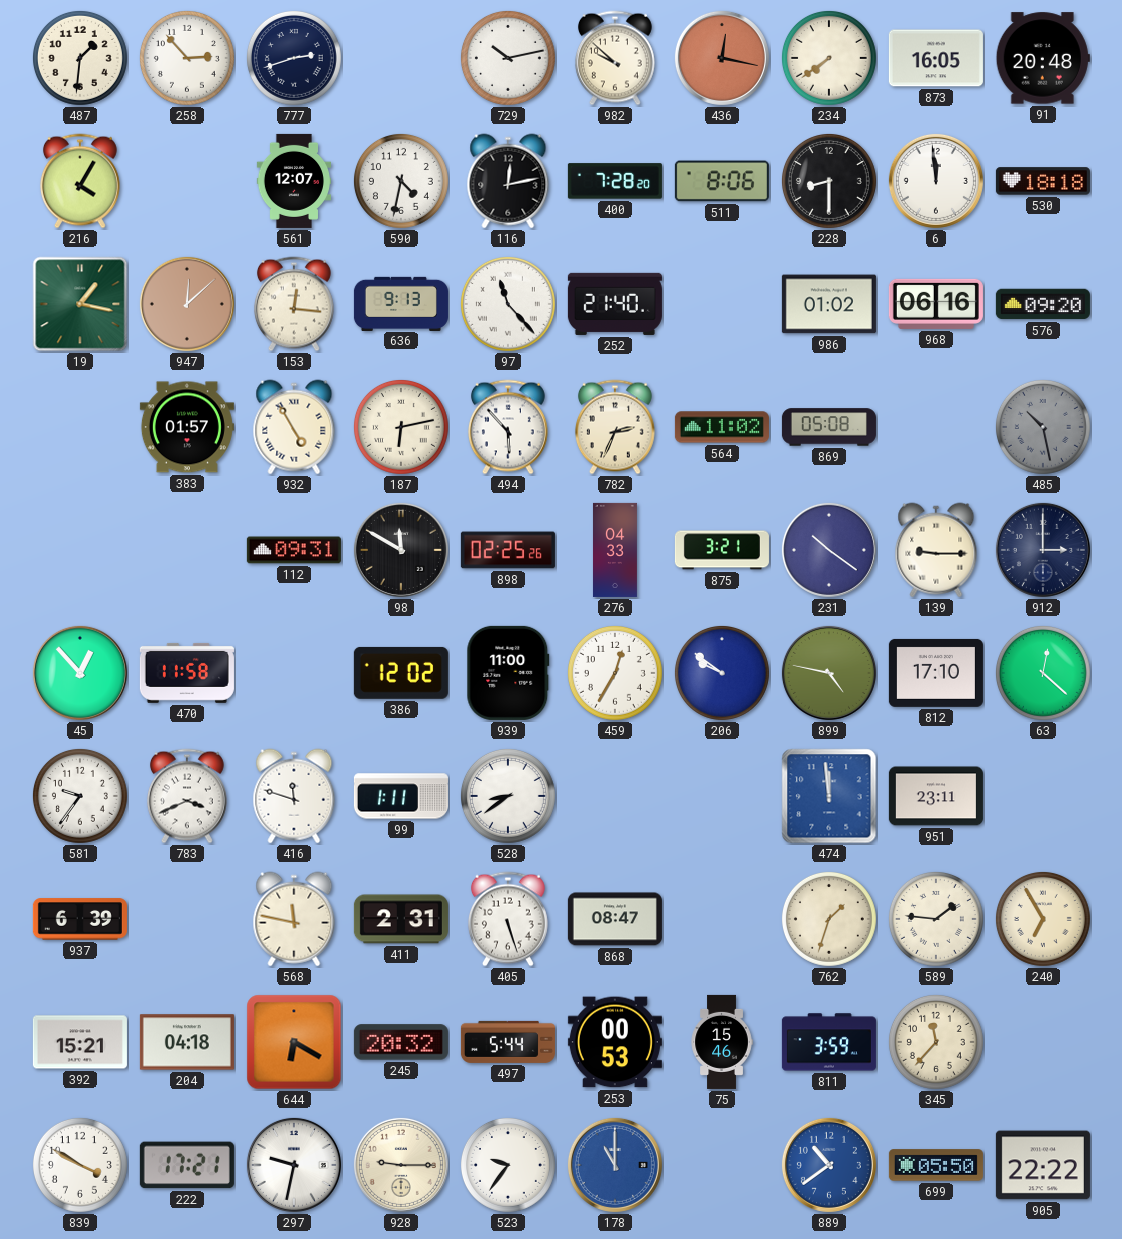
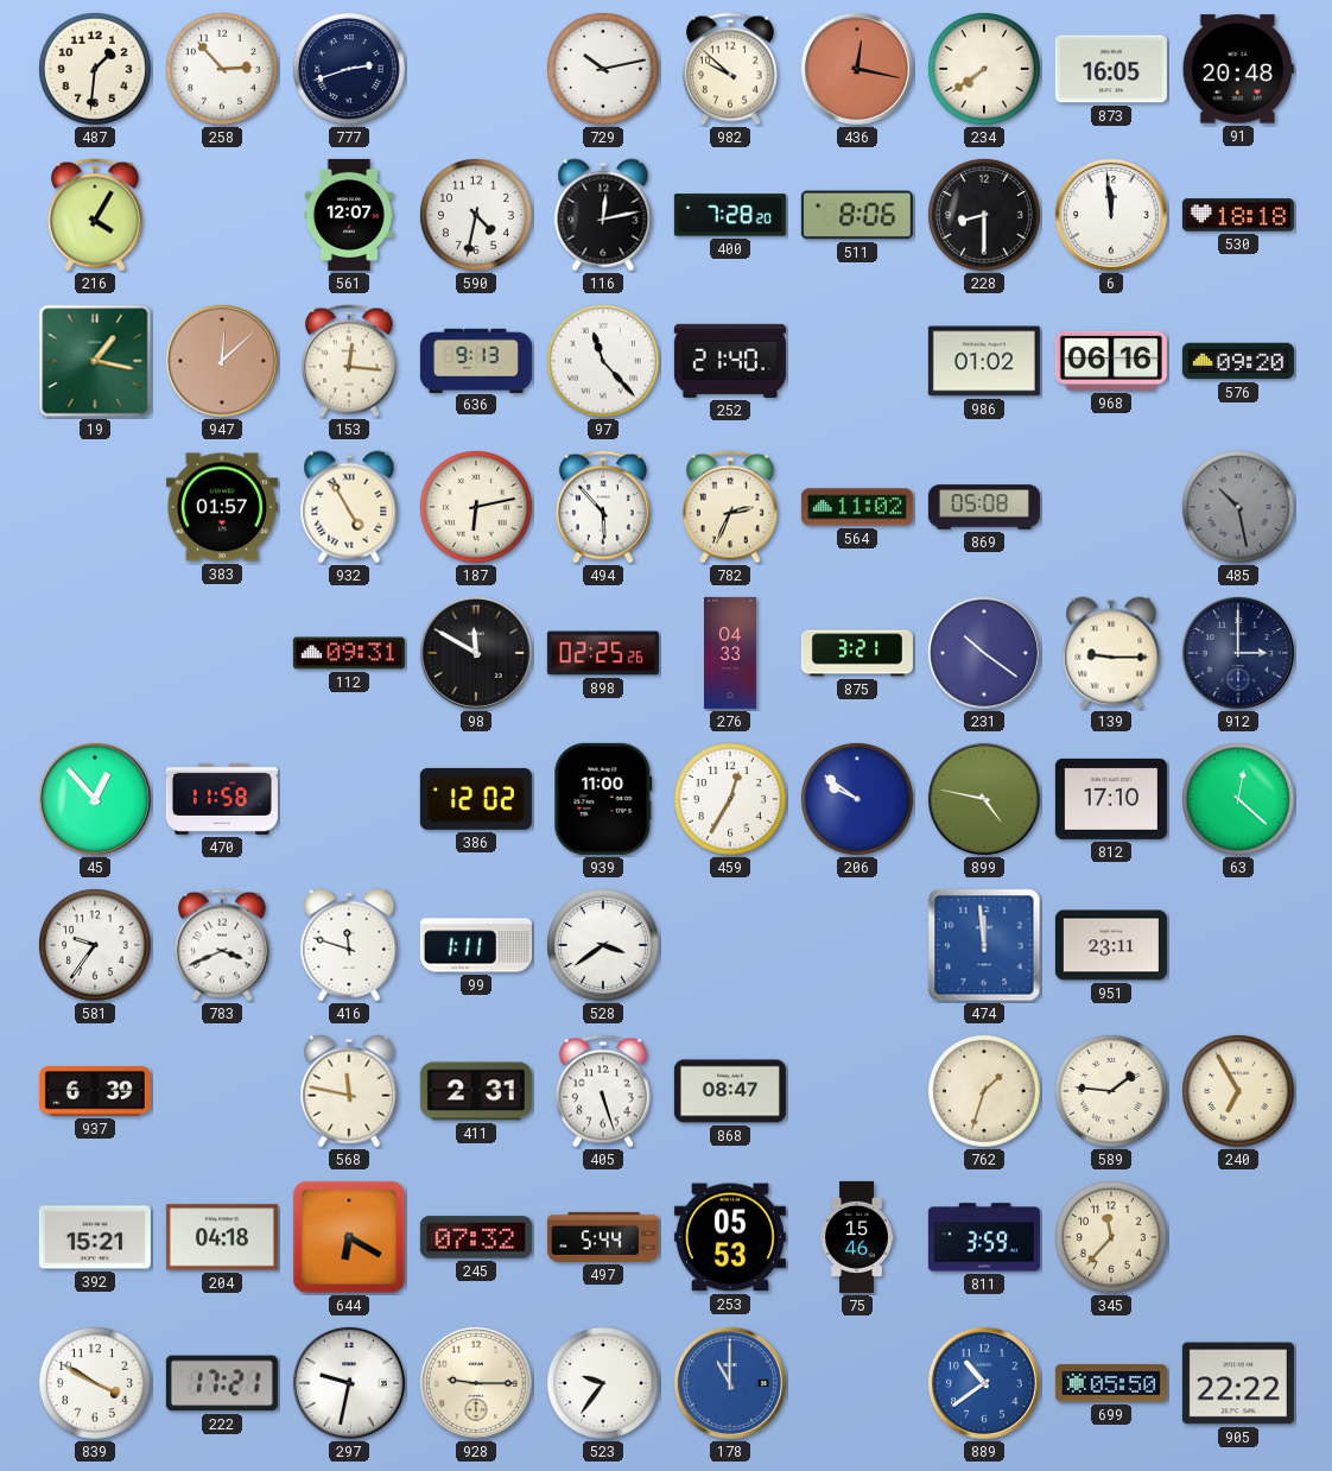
528: 8:39 -> 3:39
245: 20:32 -> 07:32
253: 00:53 -> 05:53
